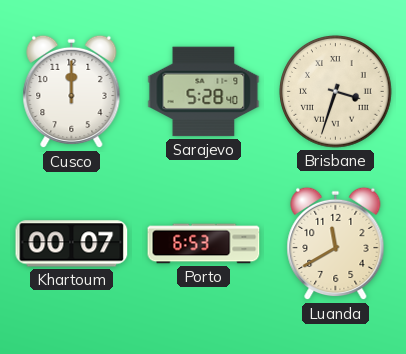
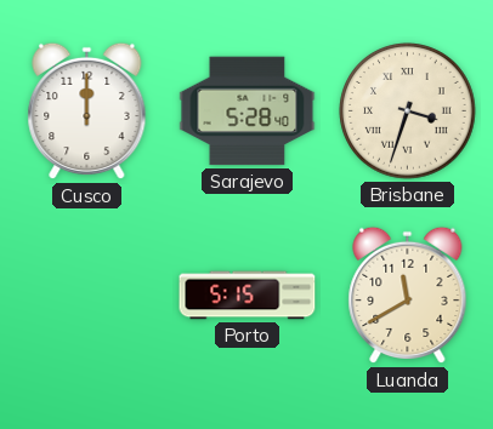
Khartoum: 00:07 -> none
Porto: 6:53 -> 5:15
